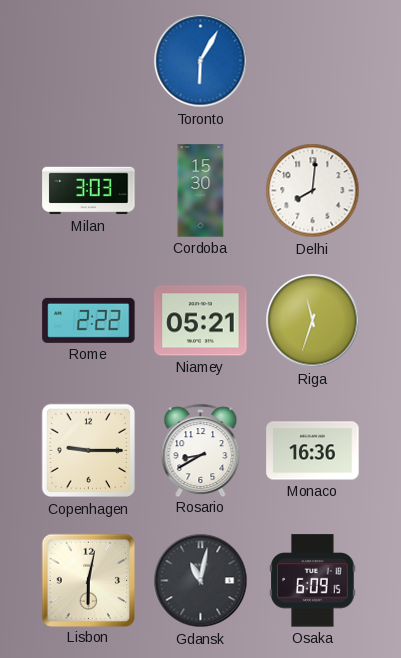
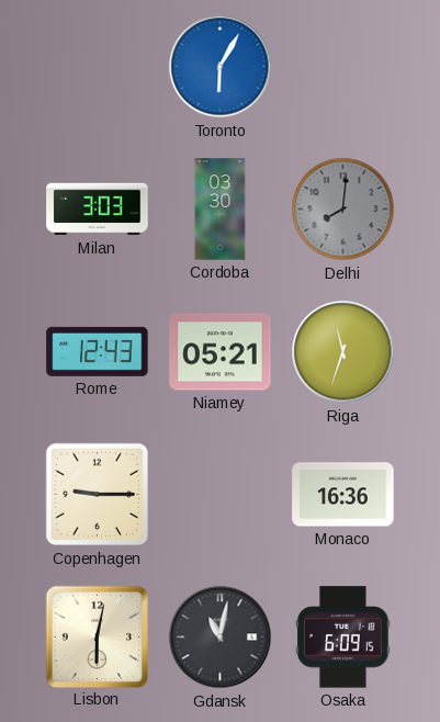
Cordoba: 15:30 -> 03:30
Delhi dial: white -> grey
Rome: 2:22 -> 12:43
Rosario: 8:40 -> none
